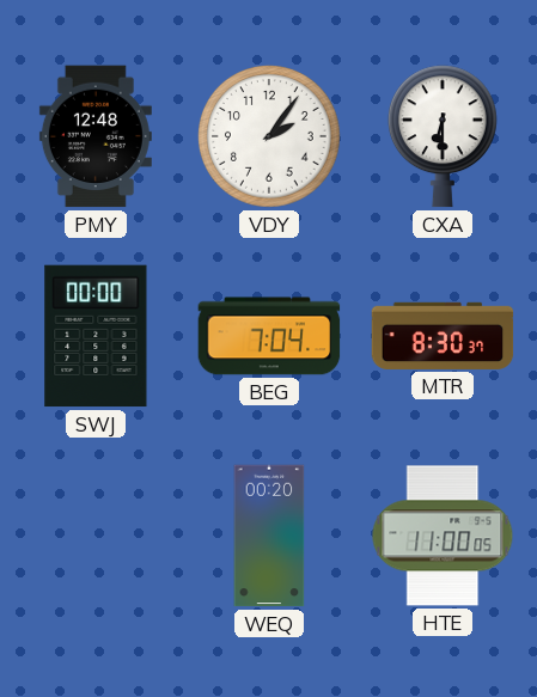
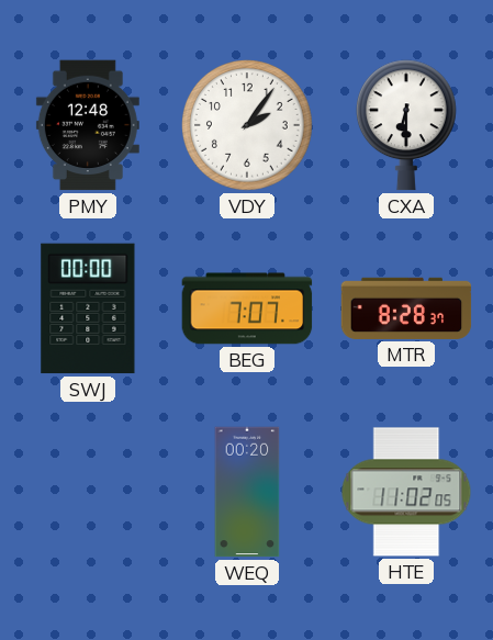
BEG: 7:04 -> 7:07
MTR: 8:30 -> 8:28
HTE: 11:00 -> 11:02
